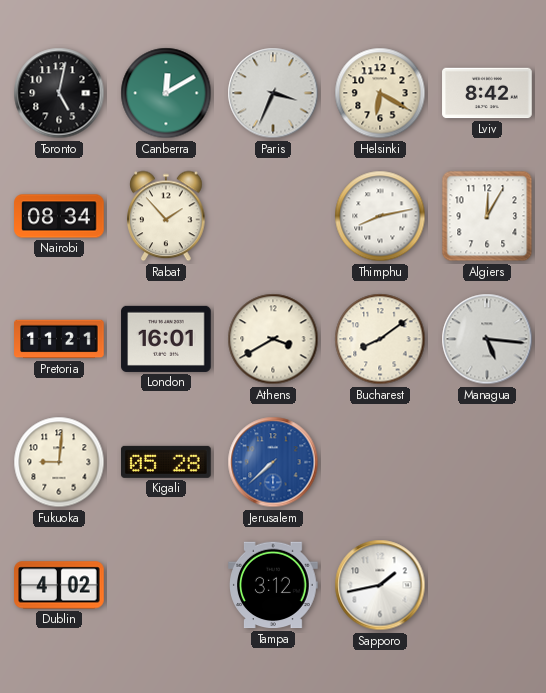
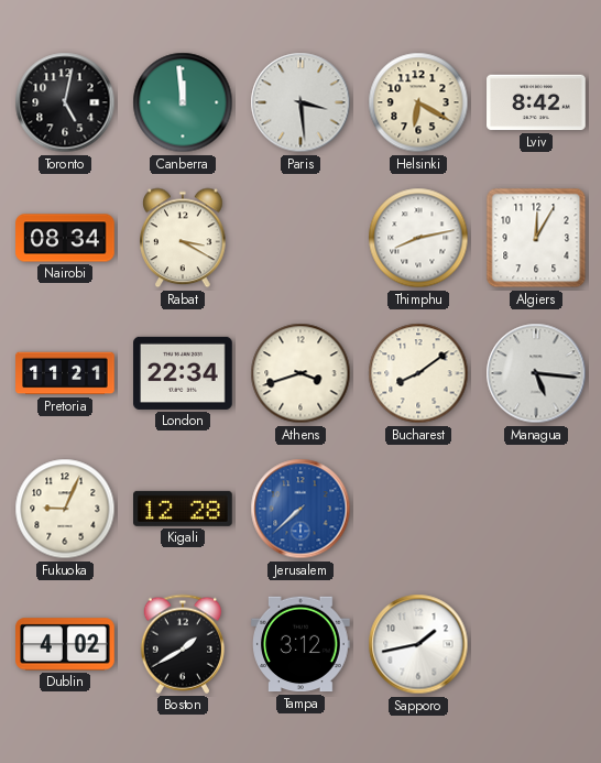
Canberra: 12:10 -> 11:59
Paris: 3:34 -> 3:29
Rabat: 1:53 -> 3:20
London: 16:01 -> 22:34
Athens: 3:40 -> 3:42
Fukuoka: 9:01 -> 9:04
Kigali: 05:28 -> 12:28
Boston: none -> 1:40
